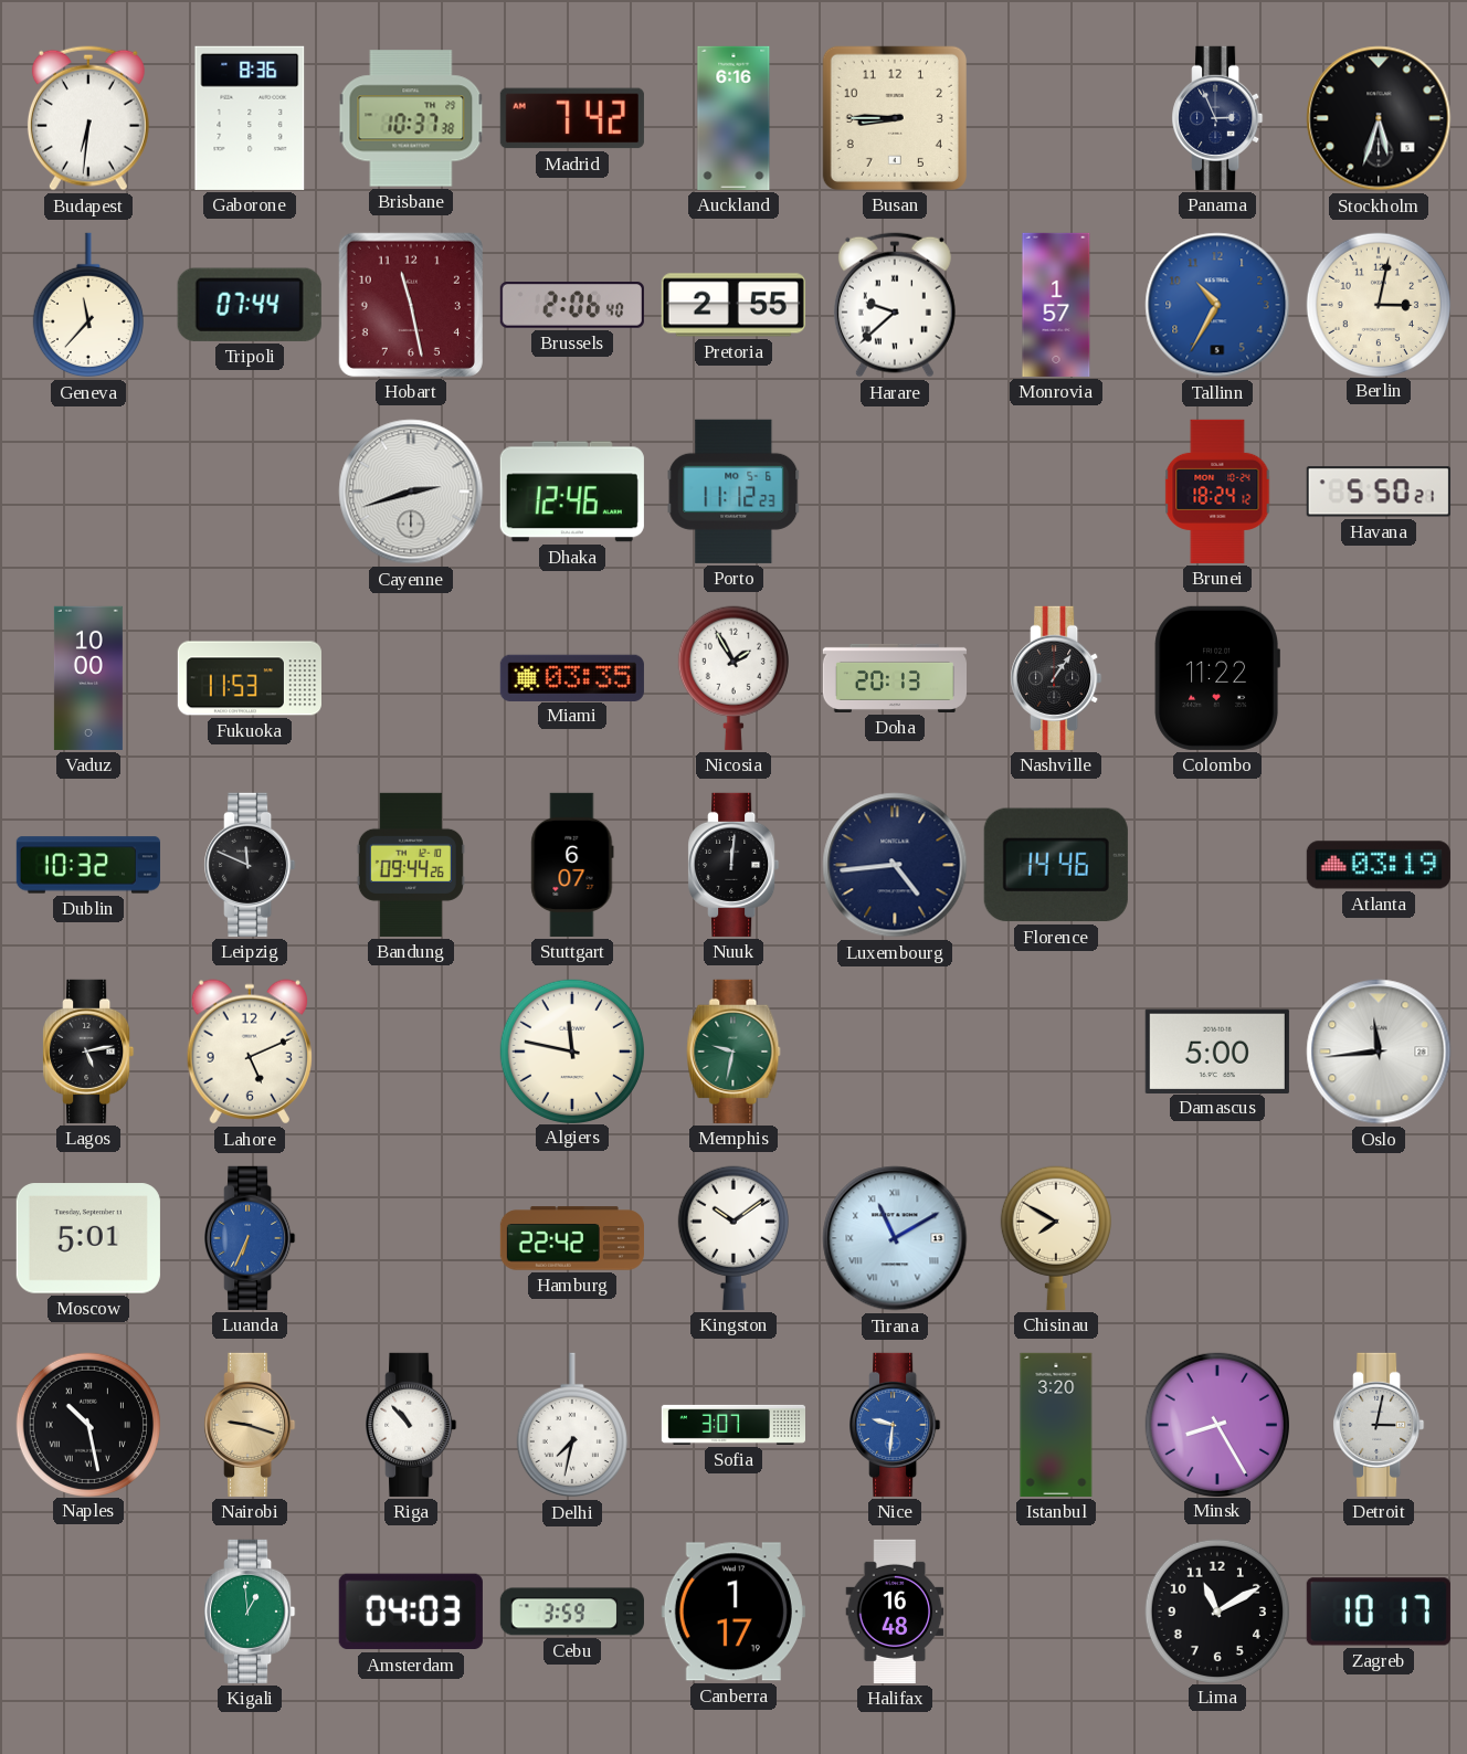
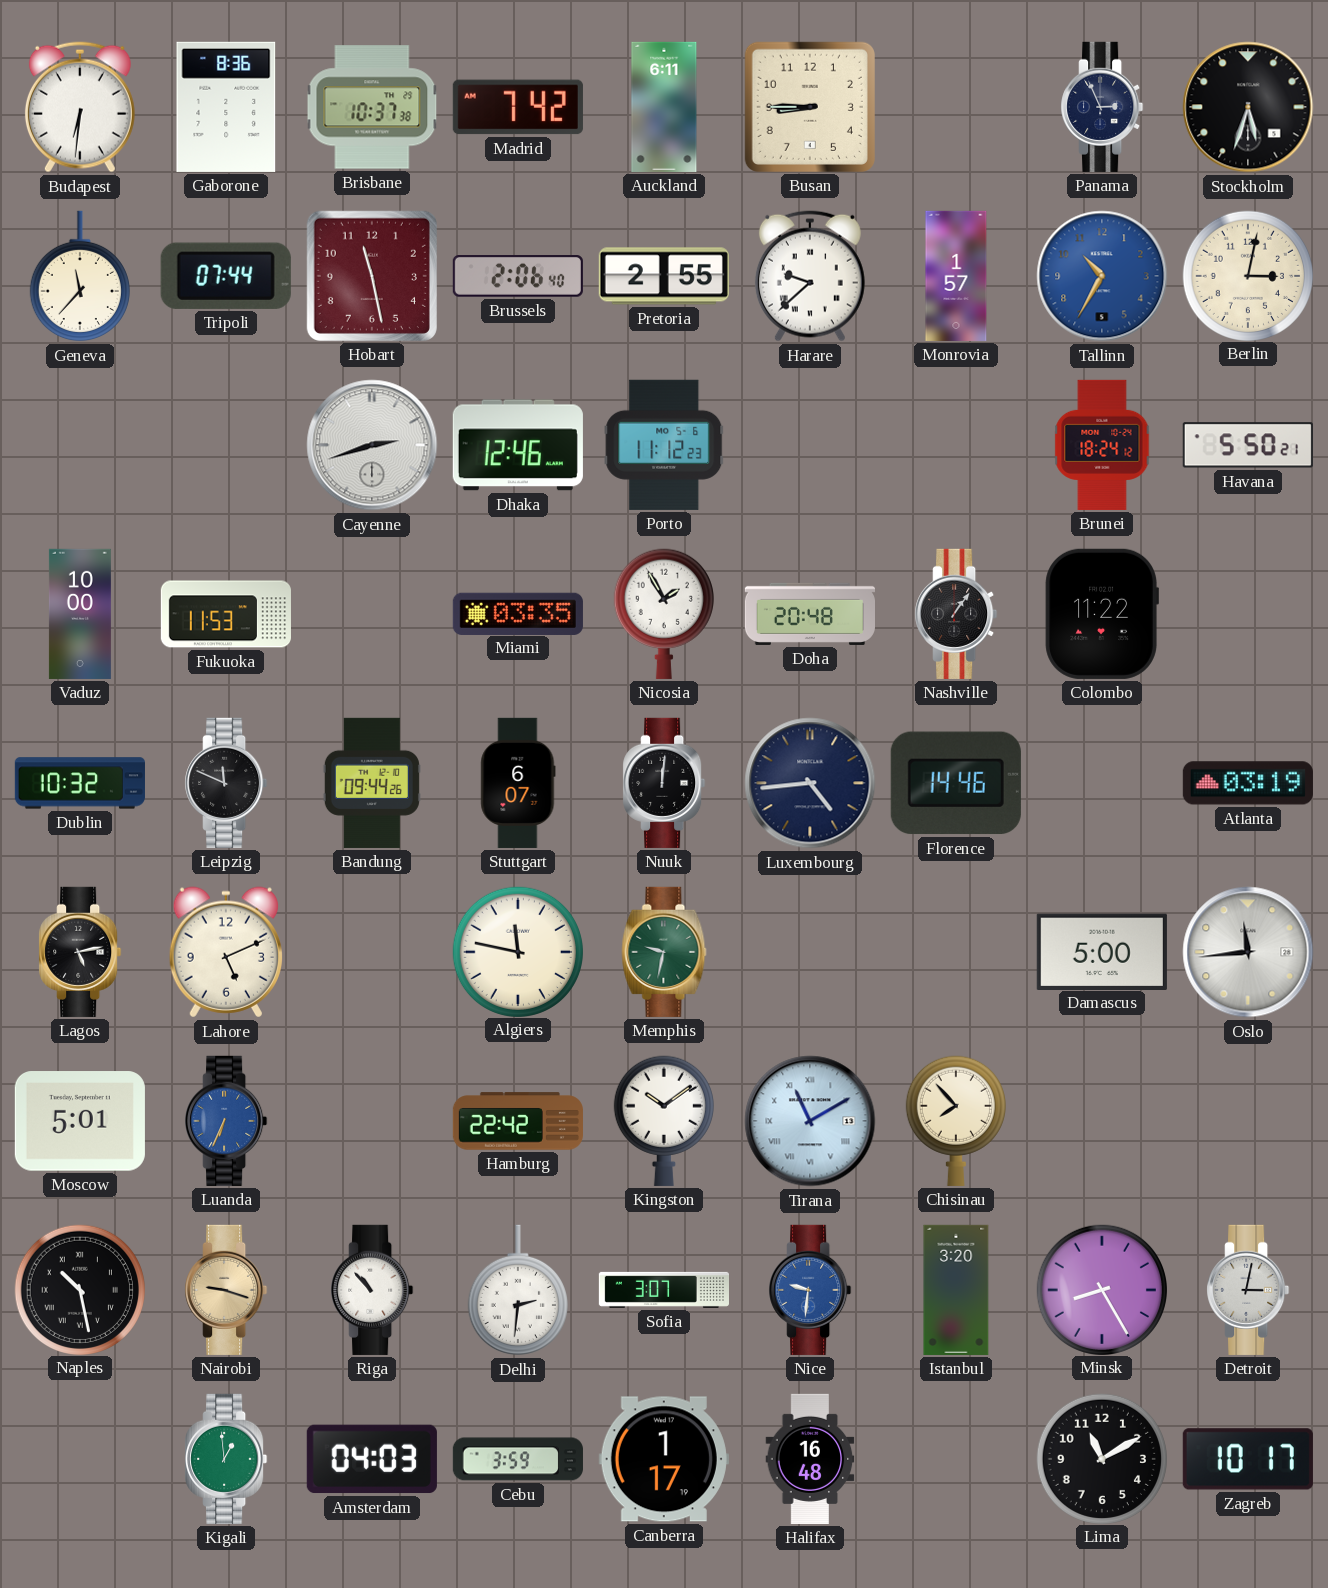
Auckland: 6:16 -> 6:11
Doha: 20:13 -> 20:48
Chisinau: 7:50 -> 7:53
Delhi: 7:32 -> 2:31
